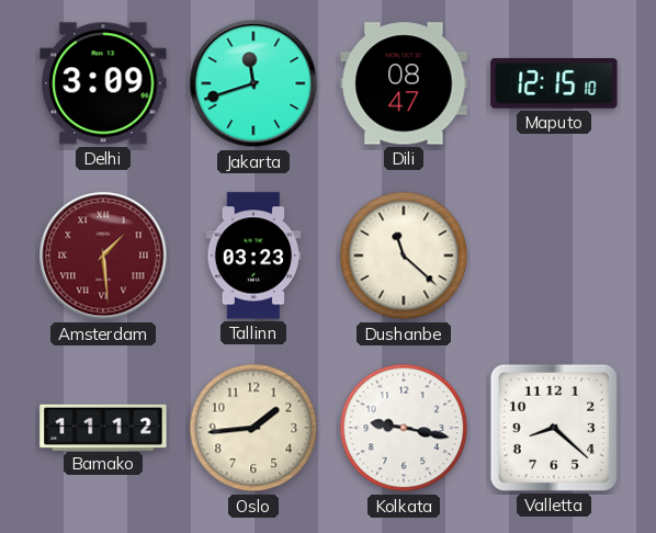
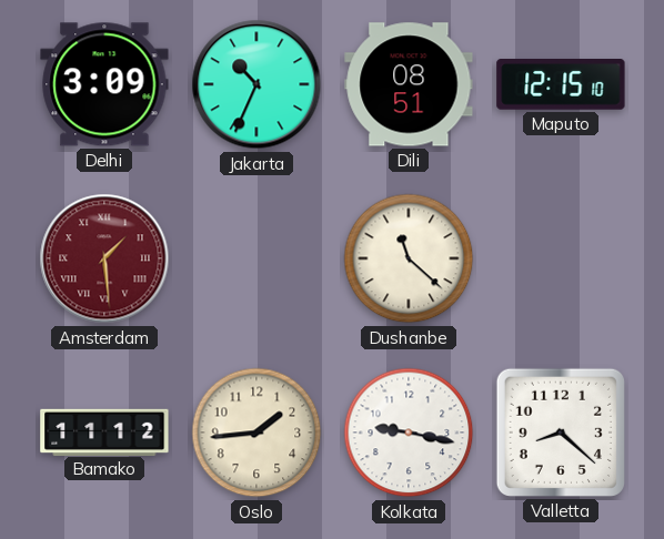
Jakarta: 11:42 -> 10:34
Dili: 08:47 -> 08:51
Tallinn: 03:23 -> none
